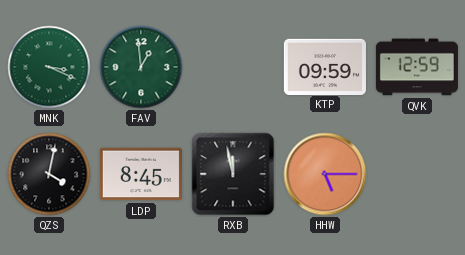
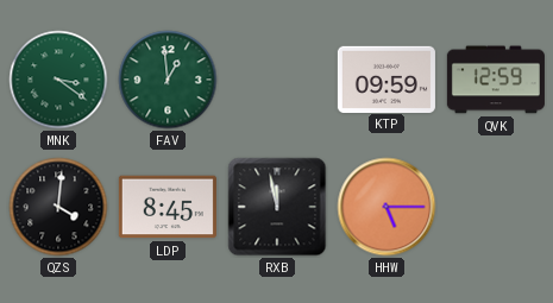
MNK: 3:19 -> 3:21
QZS: 4:02 -> 4:01
